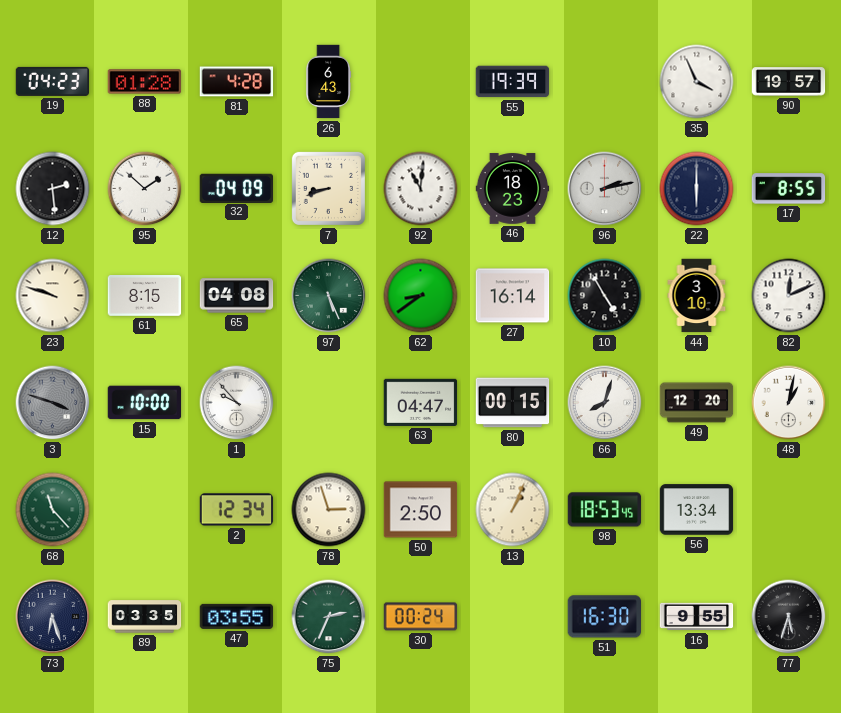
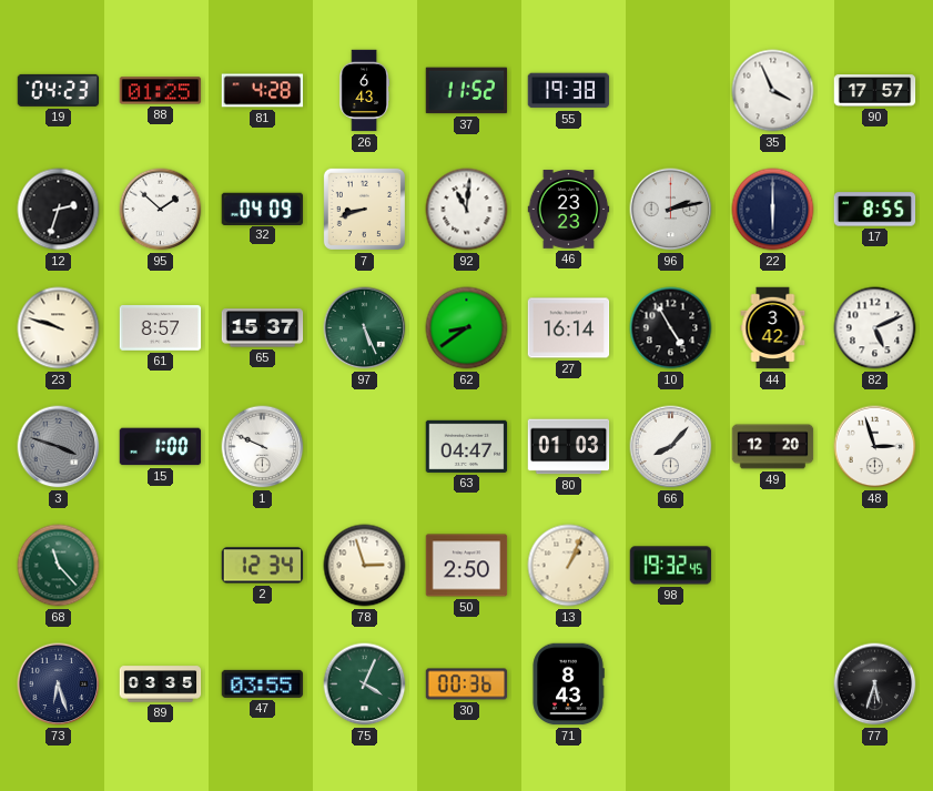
88: 01:28 -> 01:25
37: none -> 11:52
55: 19:39 -> 19:38
90: 19:57 -> 17:57
12: 2:29 -> 2:33
46: 18:23 -> 23:23
61: 8:15 -> 8:57
65: 04:08 -> 15:37
44: 3:10 -> 3:42
82: 12:11 -> 5:11
15: 10:00 -> 1:00
1: 9:53 -> 9:49
80: 00:15 -> 01:03
66: 8:03 -> 8:07
48: 1:02 -> 2:57
98: 18:53 -> 19:32
56: 13:34 -> none
75: 2:34 -> 4:04
30: 00:24 -> 00:36
71: none -> 8:43
51: 16:30 -> none
16: 9:55 -> none
